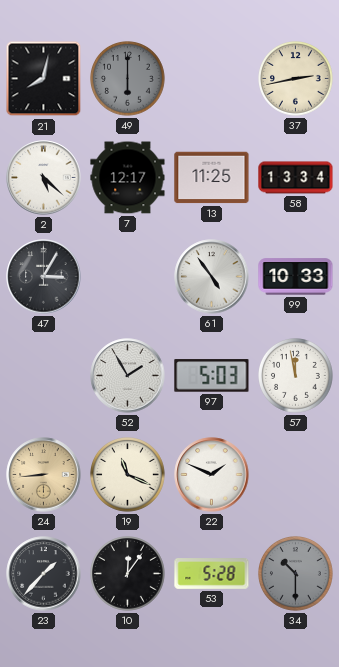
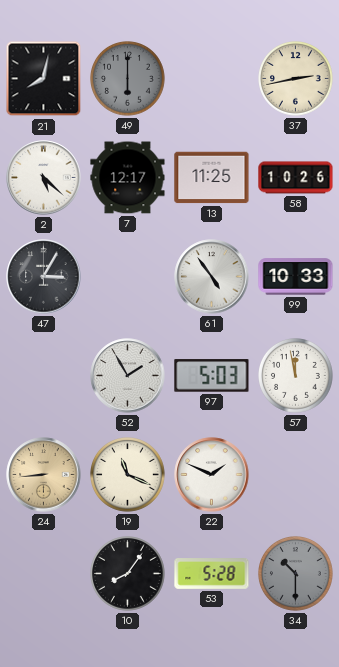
58: 13:34 -> 10:26
23: 1:37 -> none
10: 12:06 -> 8:06
